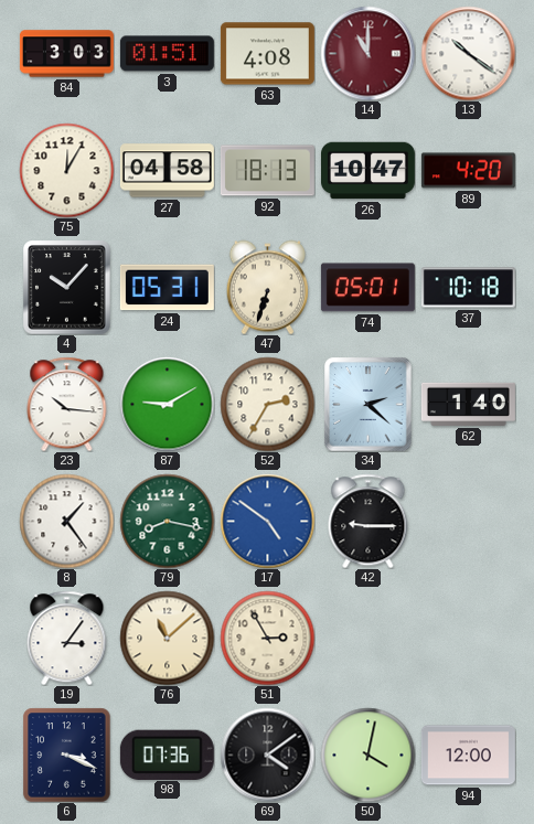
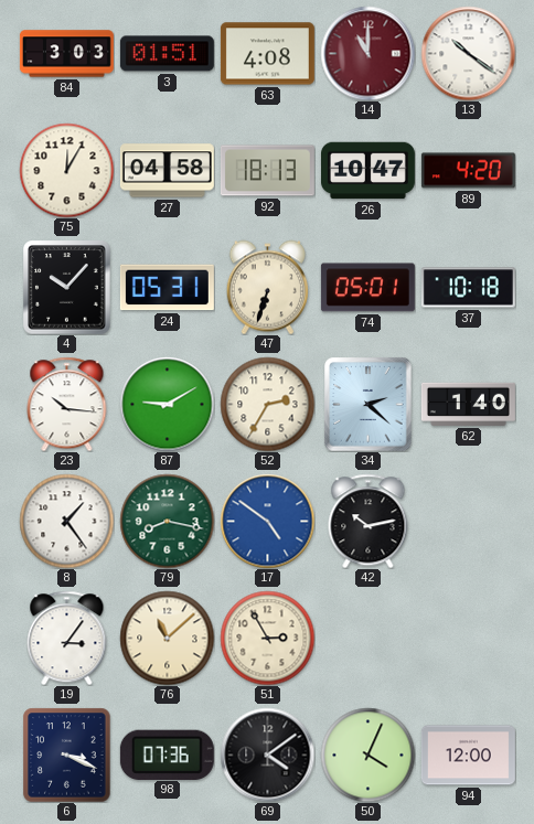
42: 9:15 -> 10:13
50: 4:02 -> 4:04
